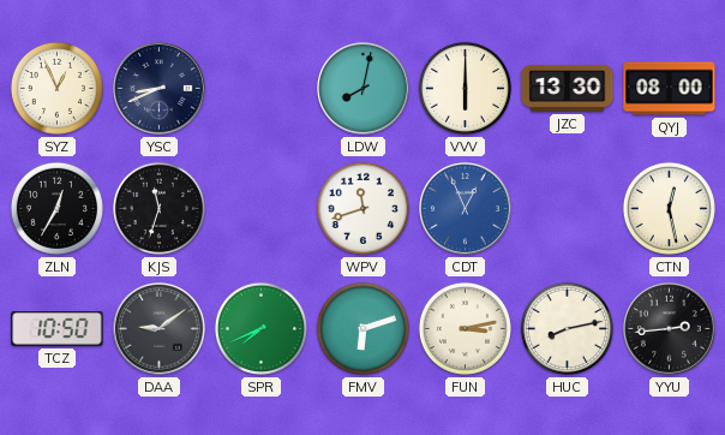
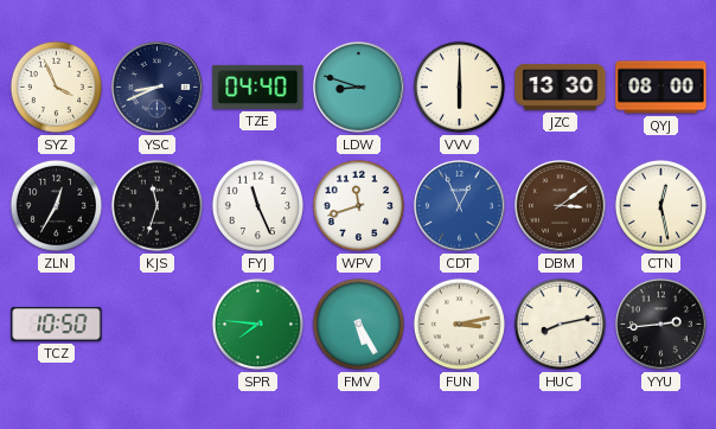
SYZ: 12:56 -> 3:56
TZE: none -> 04:40
LDW: 8:02 -> 8:48
FYJ: none -> 11:26
DBM: none -> 3:09
DAA: 9:09 -> none
SPR: 7:41 -> 7:46
FMV: 6:12 -> 5:25
